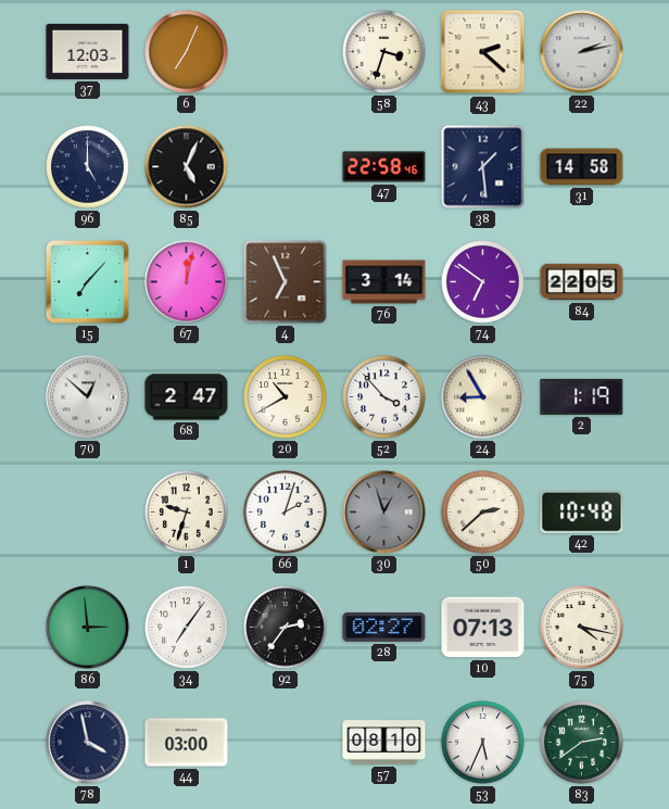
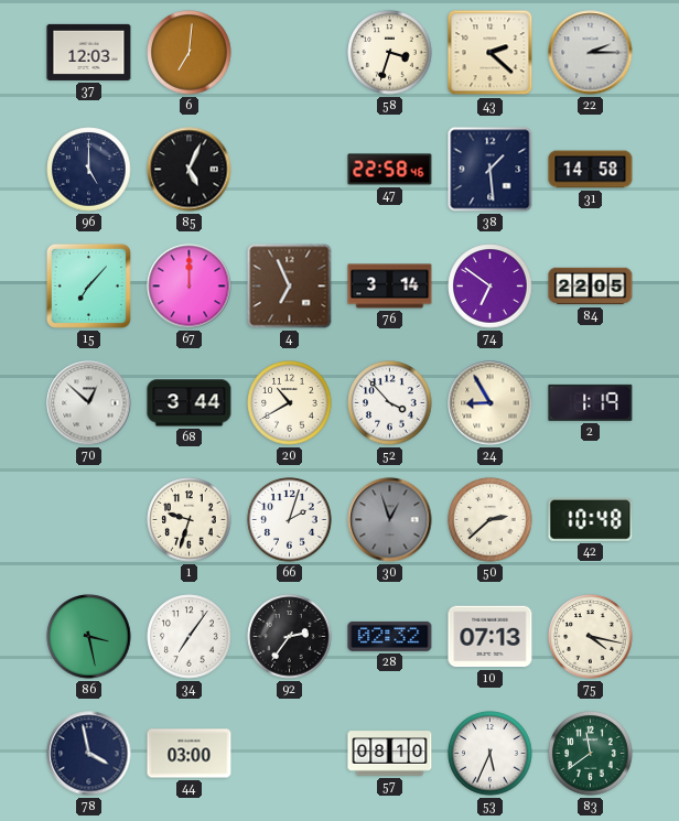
6: 7:04 -> 7:01
22: 2:13 -> 2:15
67: 12:02 -> 12:00
68: 2:47 -> 3:44
86: 2:59 -> 3:28
28: 02:27 -> 02:32
83: 2:39 -> 11:39
